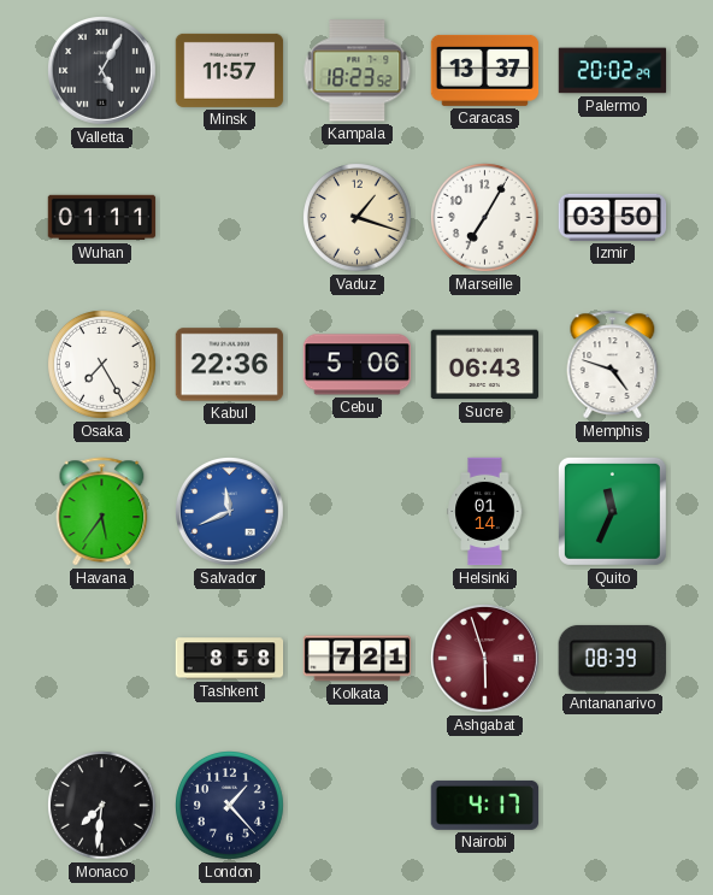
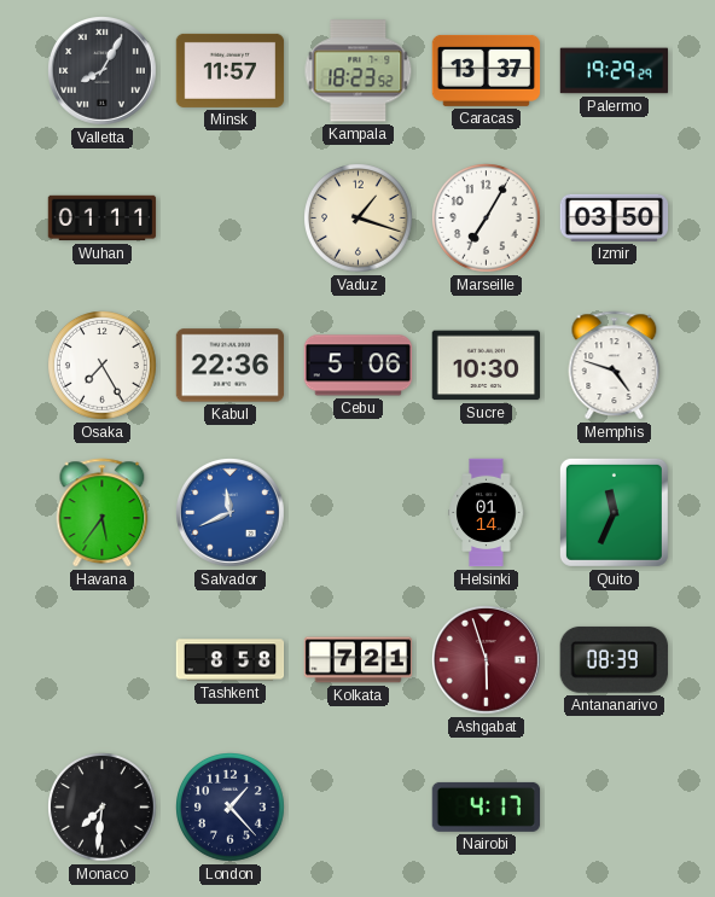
Valletta: 5:05 -> 8:05
Palermo: 20:02 -> 19:29
Sucre: 06:43 -> 10:30
